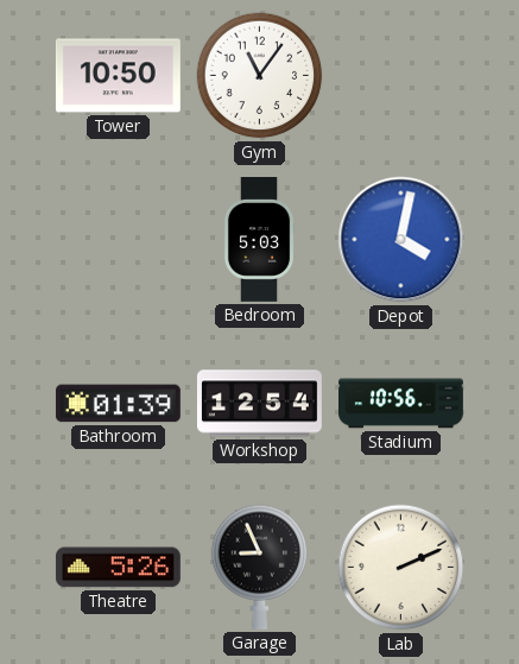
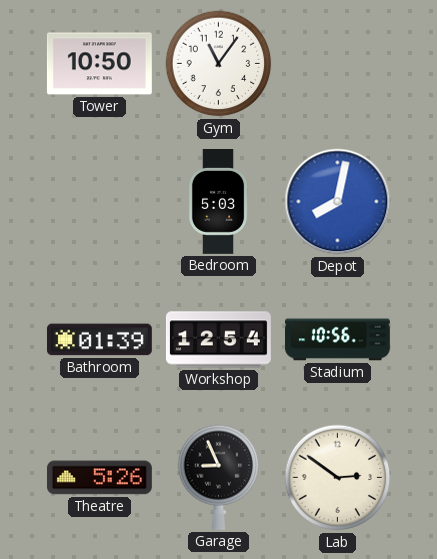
Depot: 4:02 -> 8:02
Lab: 2:11 -> 2:51
